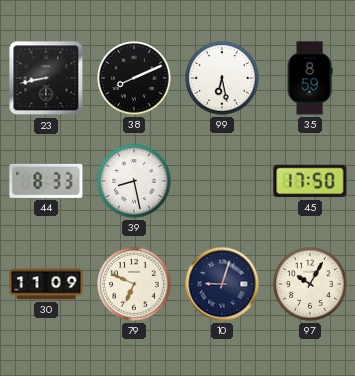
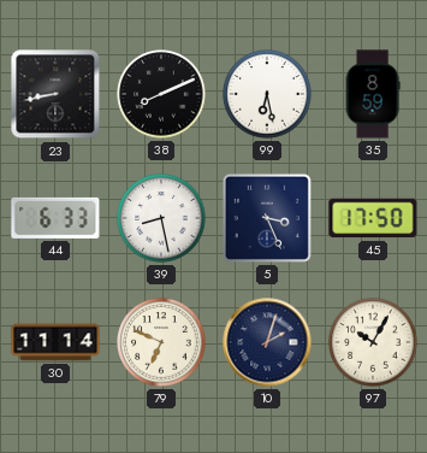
44: 8:33 -> 6:33
5: none -> 3:26
30: 11:09 -> 11:14
10: 9:03 -> 2:03
